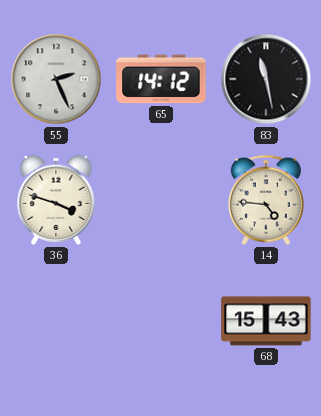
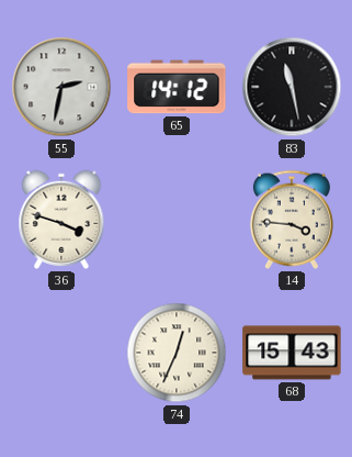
55: 2:26 -> 2:32
14: 4:46 -> 3:46
74: none -> 12:34
